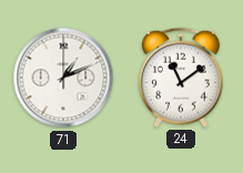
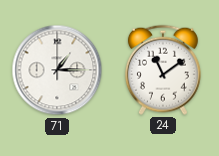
71: 1:11 -> 1:15
